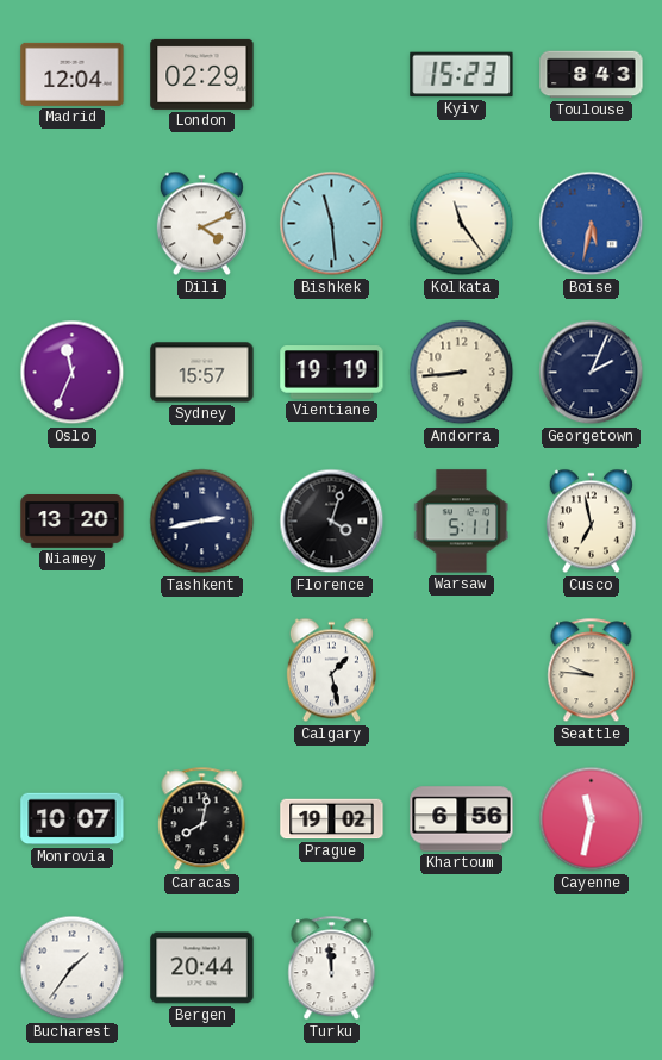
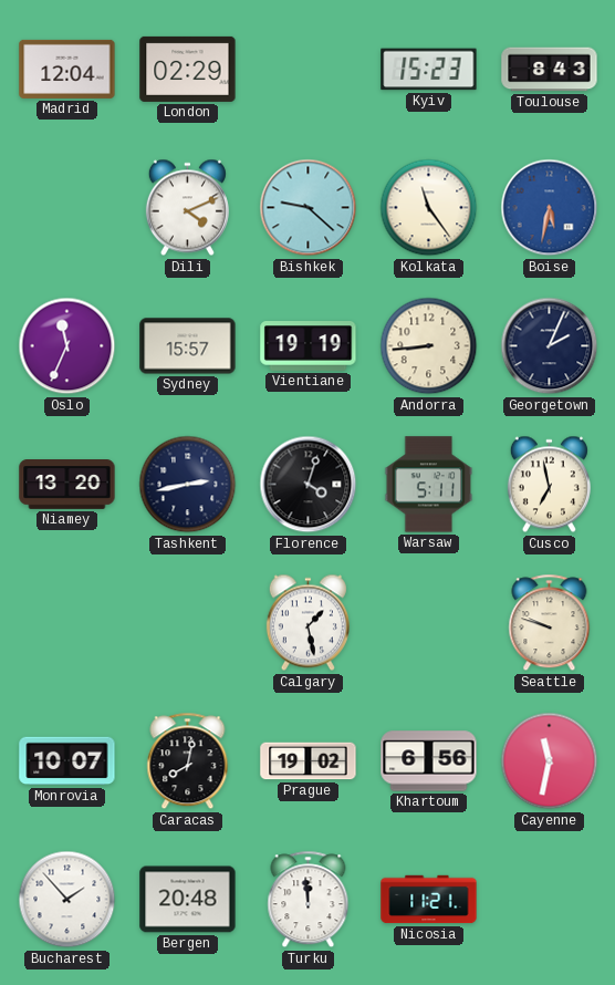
Bishkek: 11:29 -> 9:22
Seattle: 9:46 -> 9:48
Bucharest: 1:36 -> 1:53
Bergen: 20:44 -> 20:48
Nicosia: none -> 11:21
